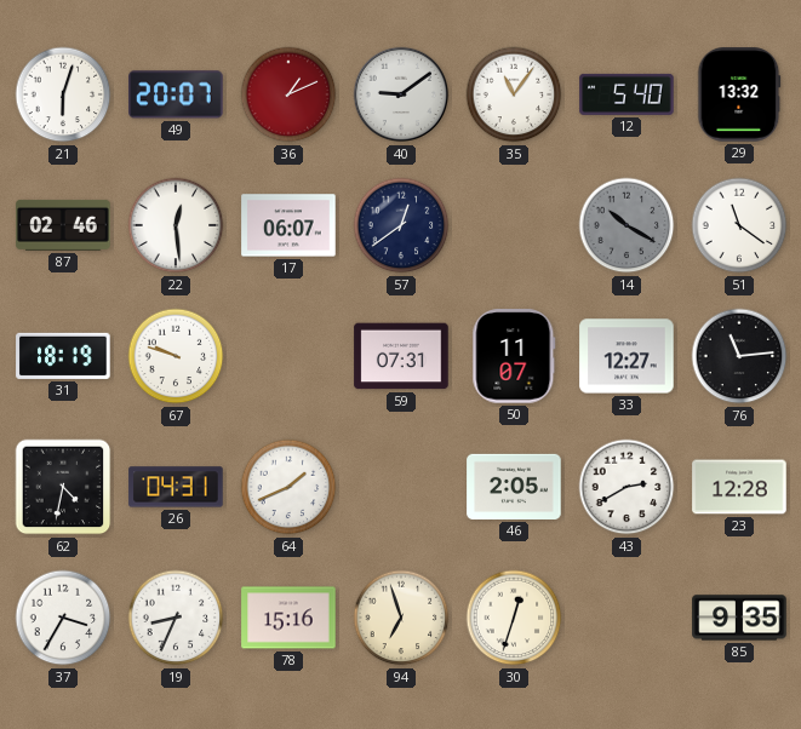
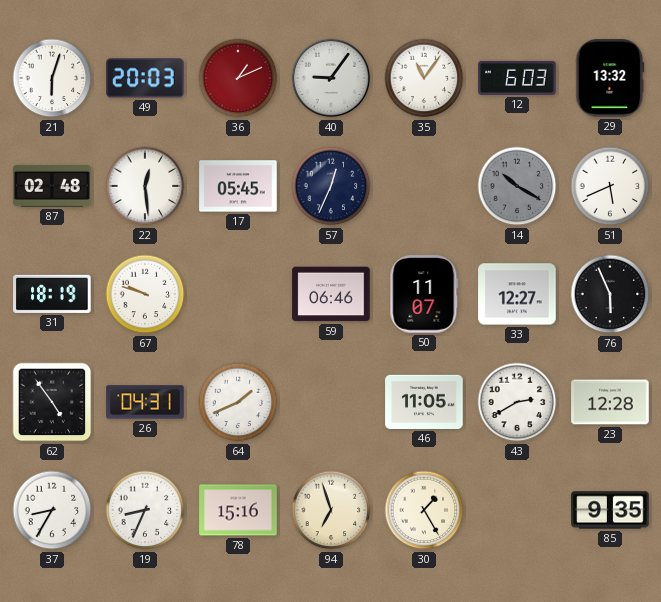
49: 20:07 -> 20:03
40: 9:09 -> 9:06
12: 5:40 -> 6:03
87: 02:46 -> 02:48
17: 06:07 -> 05:45
57: 12:39 -> 12:34
51: 11:21 -> 5:41
59: 07:31 -> 06:46
76: 11:14 -> 5:56
62: 4:32 -> 4:54
46: 2:05 -> 11:05
37: 3:35 -> 8:35
30: 12:33 -> 1:25
